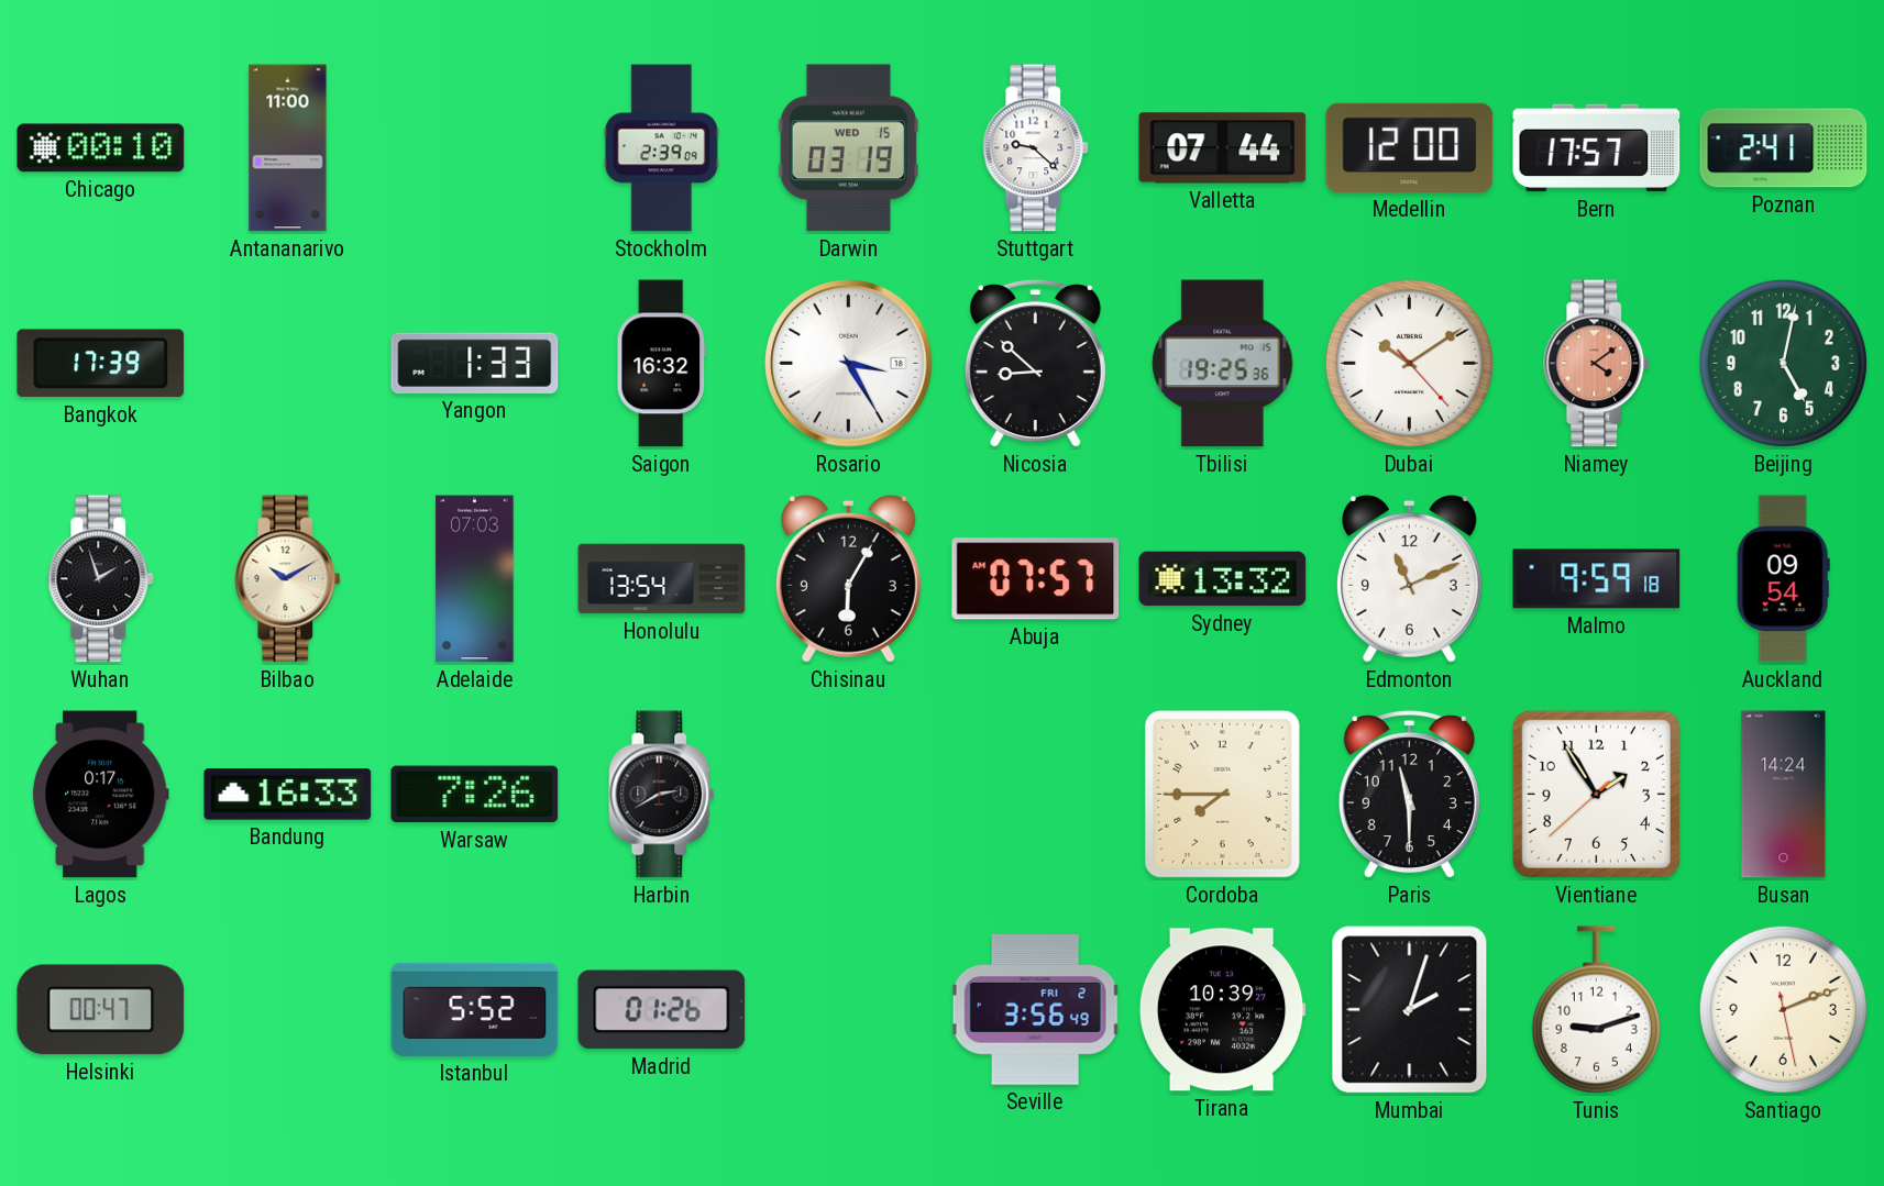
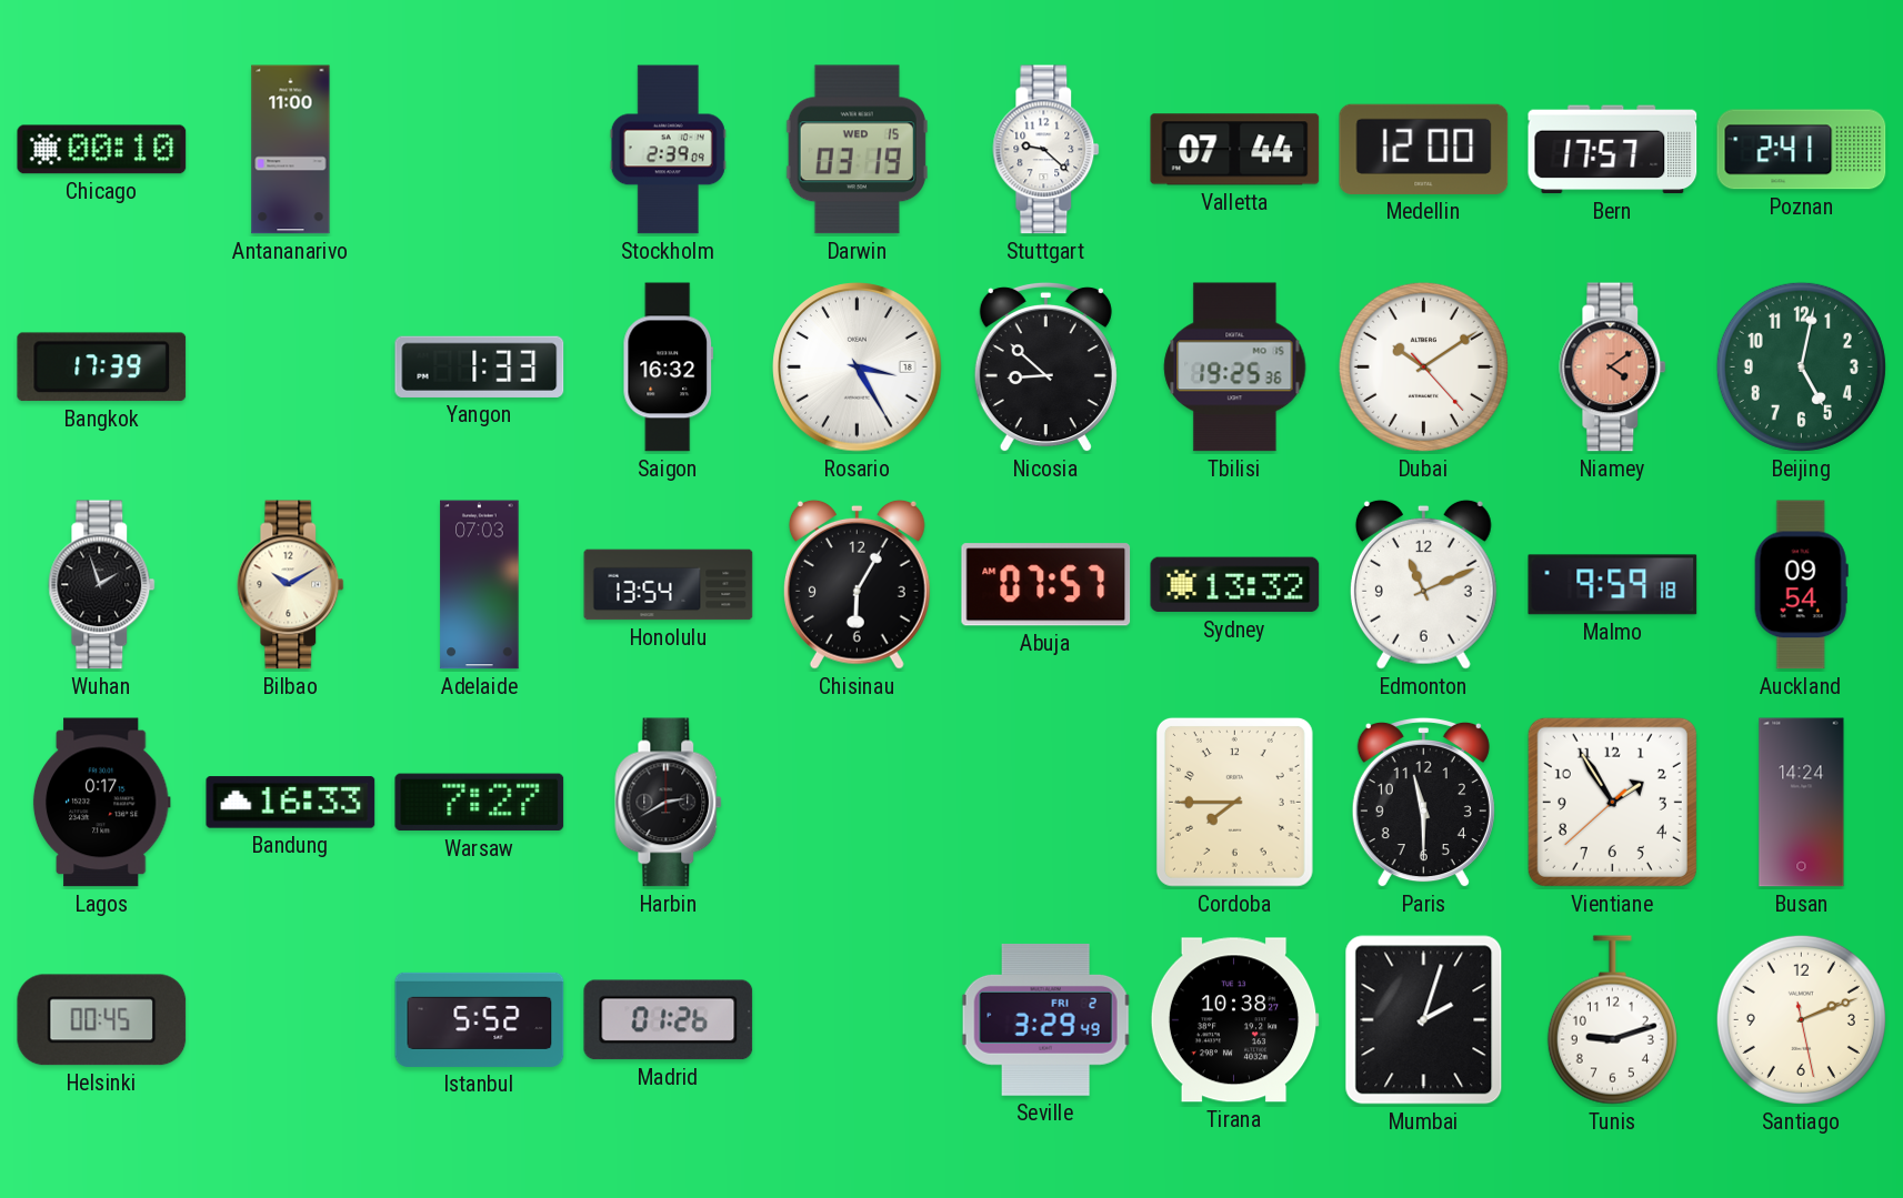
Warsaw: 7:26 -> 7:27
Helsinki: 00:47 -> 00:45
Seville: 3:56 -> 3:29
Tirana: 10:39 -> 10:38
